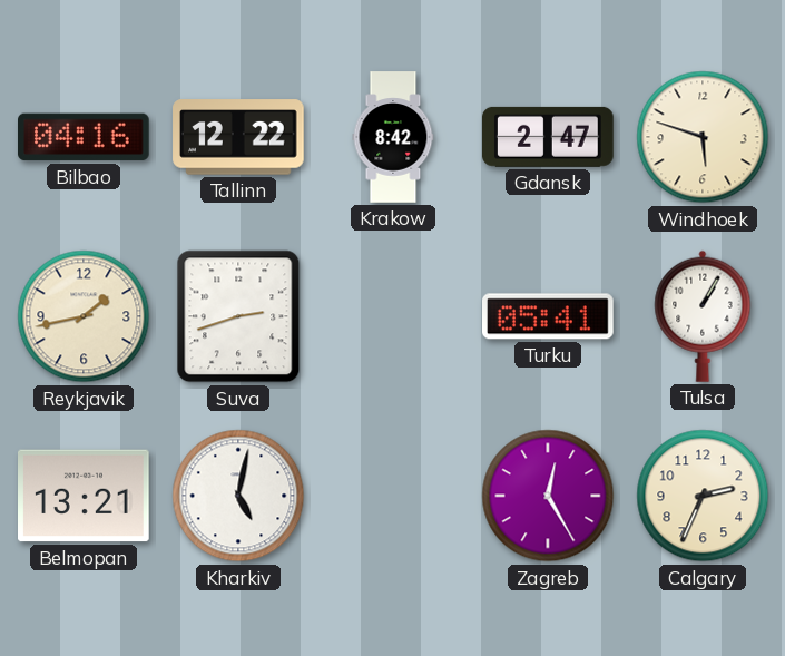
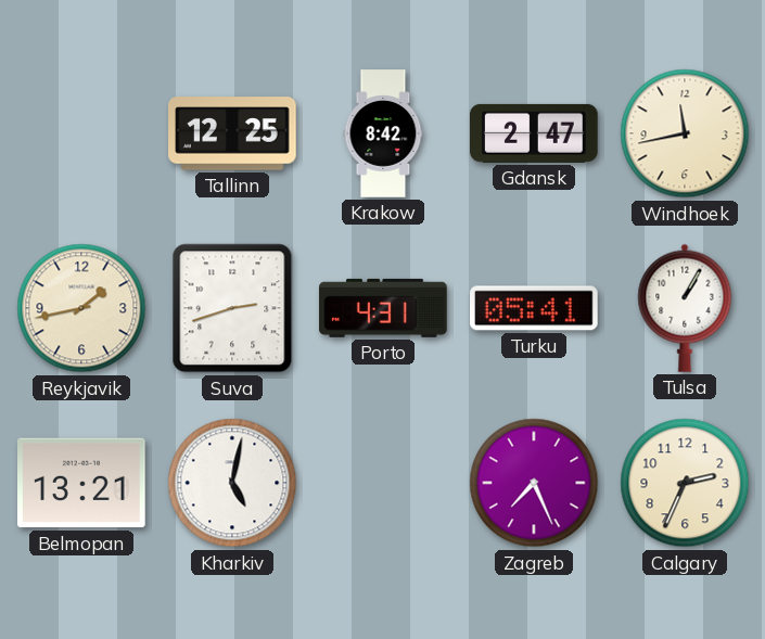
Bilbao: 04:16 -> none
Tallinn: 12:22 -> 12:25
Windhoek: 5:48 -> 11:43
Porto: none -> 4:31
Zagreb: 12:25 -> 7:26
